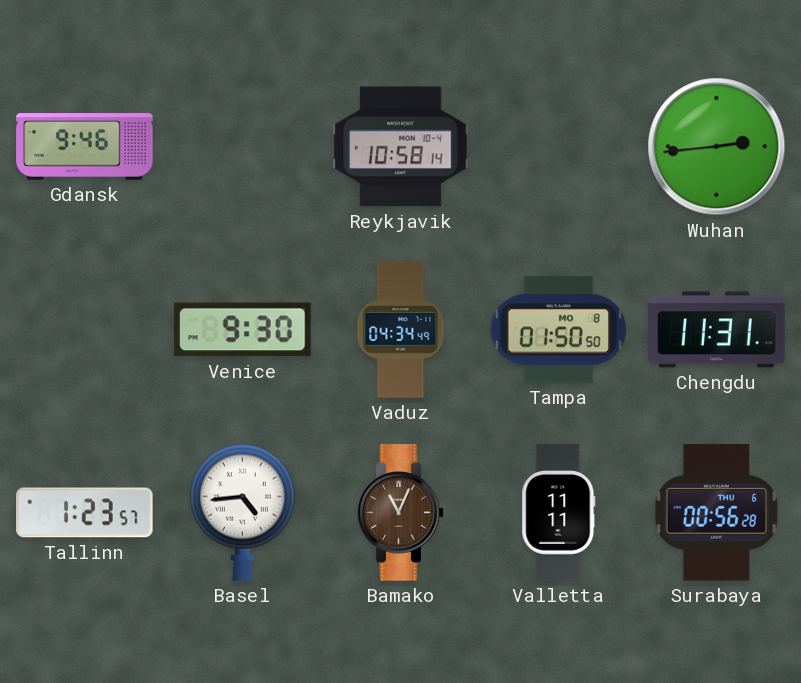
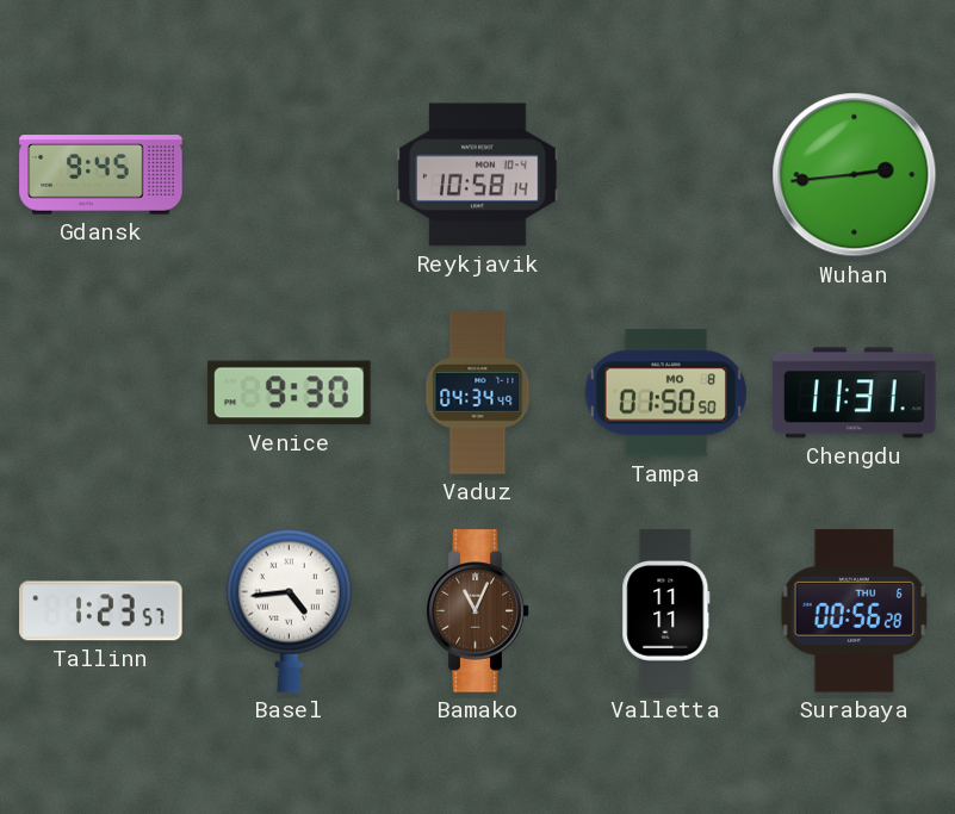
Gdansk: 9:46 -> 9:45
